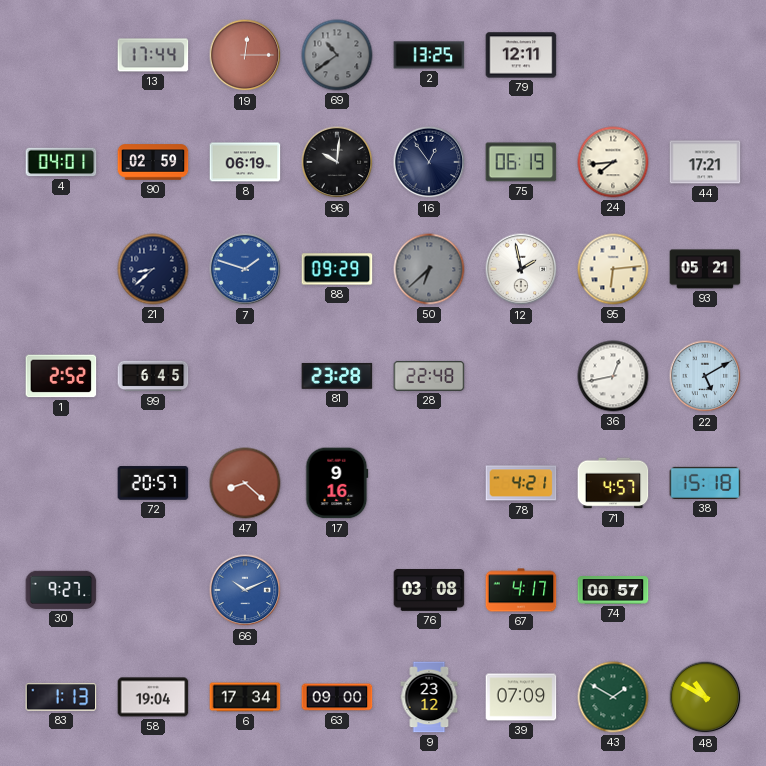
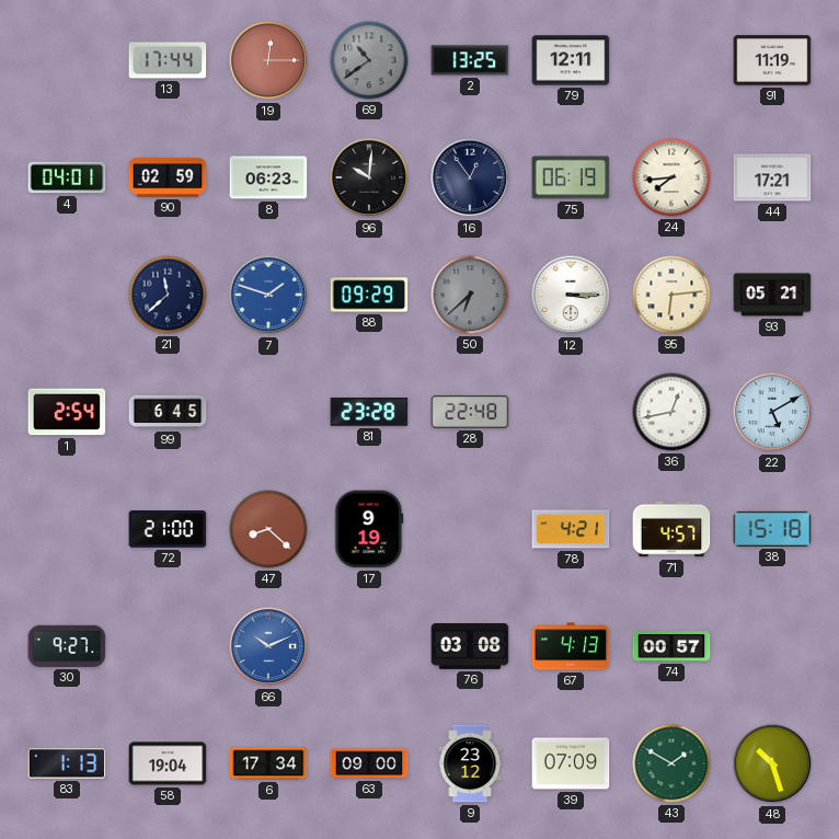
91: none -> 11:19
8: 06:19 -> 06:23
21: 8:38 -> 11:38
12: 1:58 -> 3:15
1: 2:52 -> 2:54
72: 20:57 -> 21:00
17: 9:16 -> 9:19
67: 4:17 -> 4:13
48: 10:50 -> 10:27
